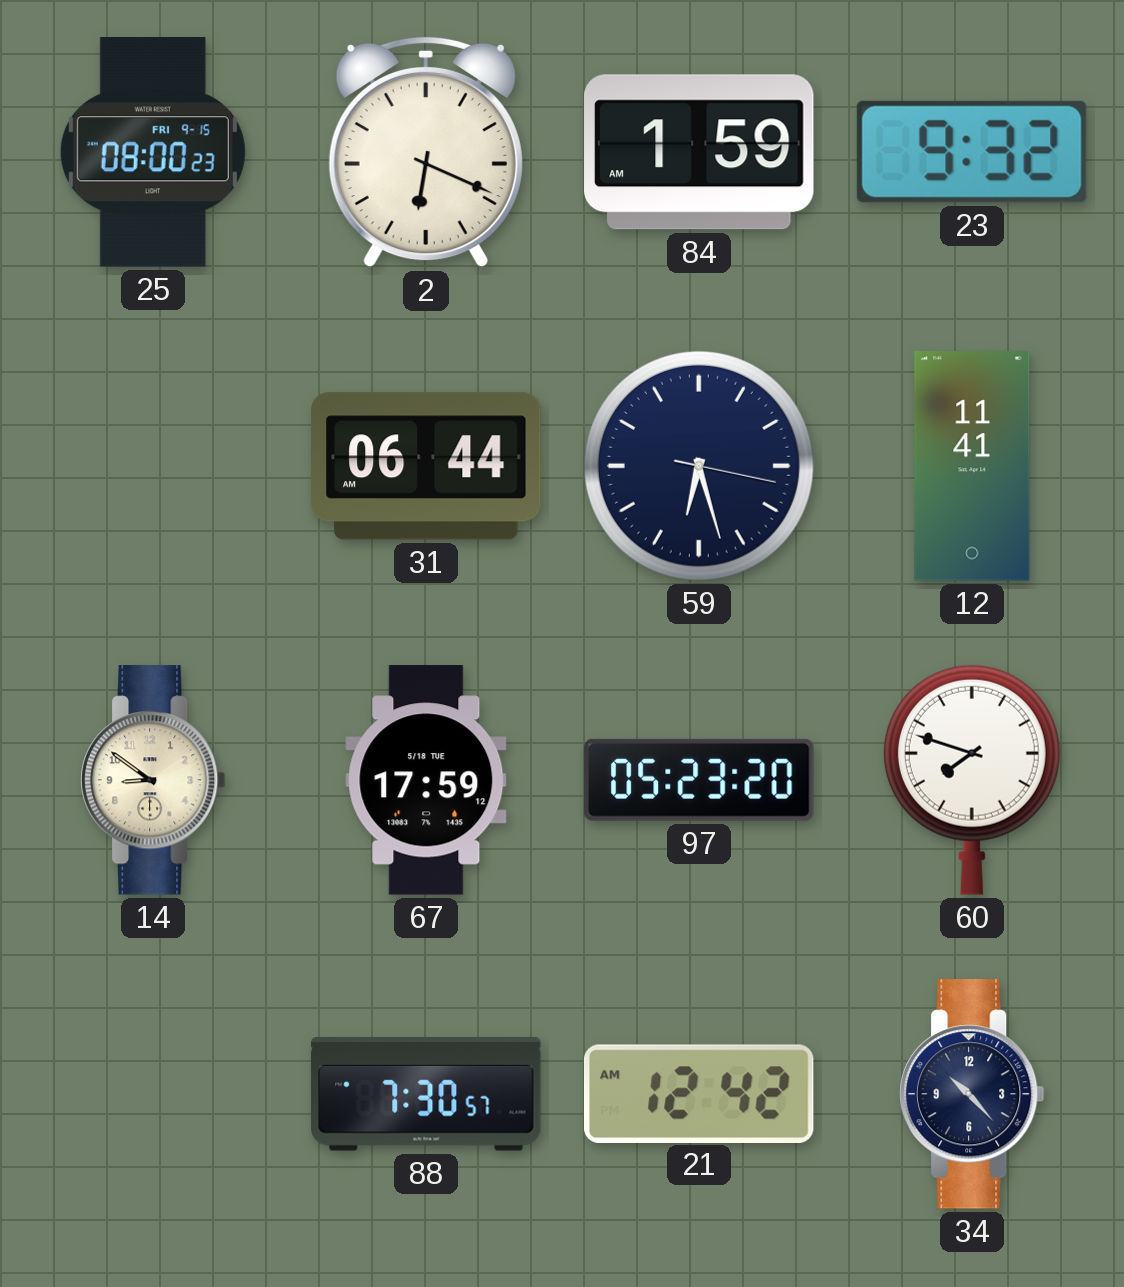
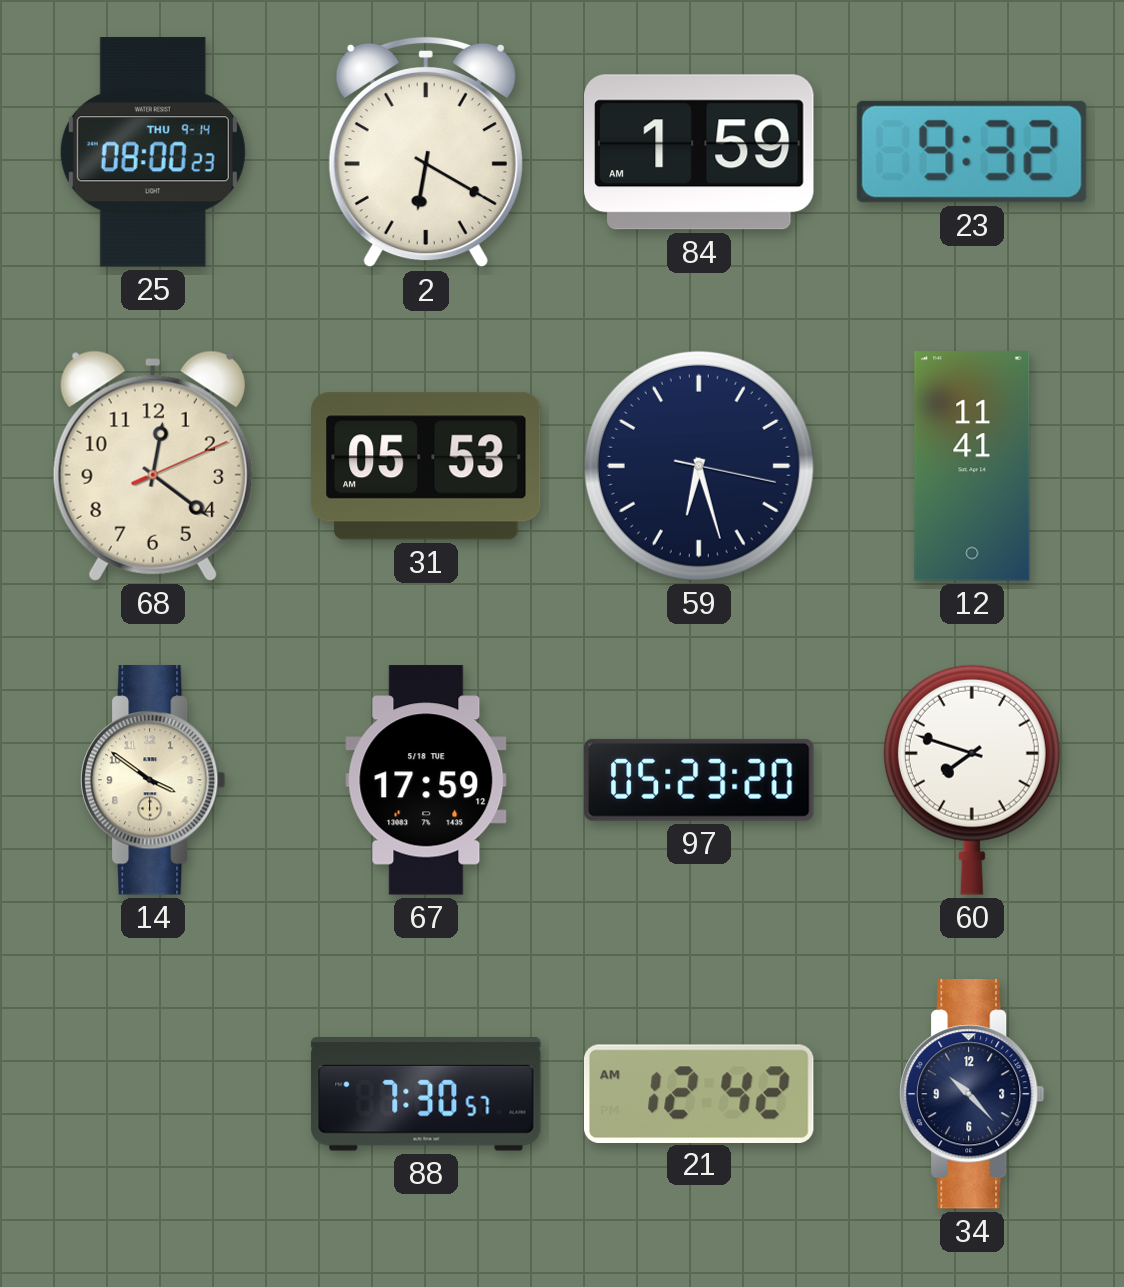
25 date: FRI 9-15 -> THU 9-14
2: 6:19 -> 6:20
68: none -> 12:21
31: 06:44 -> 05:53
14: 8:51 -> 3:51
